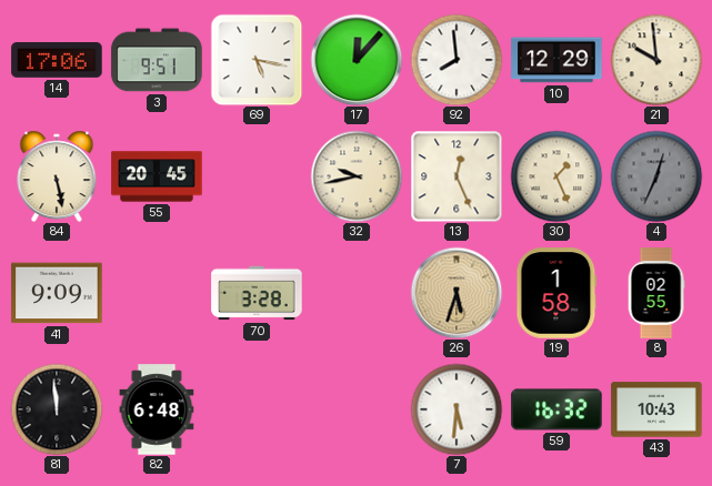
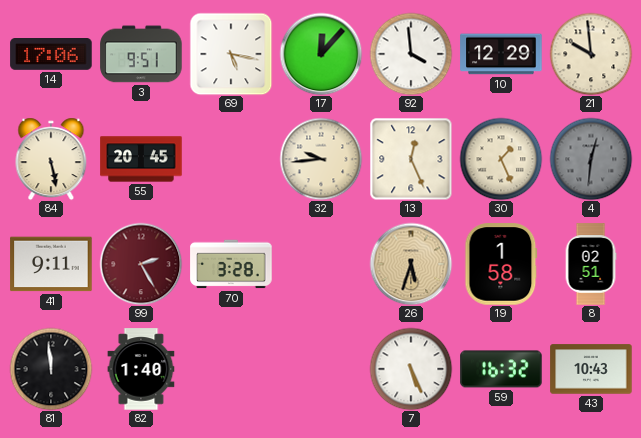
92: 7:59 -> 3:59
32: 9:43 -> 9:44
4: 12:34 -> 12:31
41: 9:09 -> 9:11
99: none -> 2:25
8: 02:55 -> 02:51
82: 6:48 -> 1:40
7: 5:31 -> 5:26
